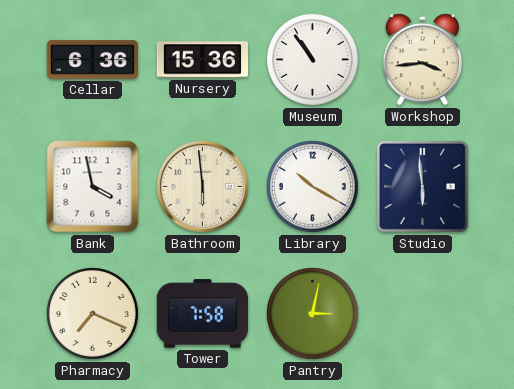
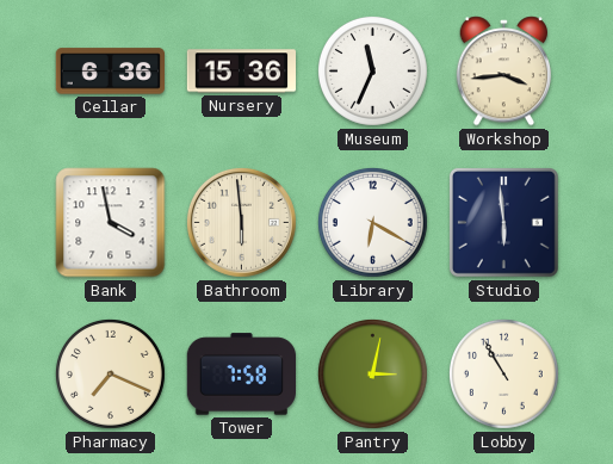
Museum: 10:54 -> 11:34
Library: 10:20 -> 6:20
Lobby: none -> 10:55
